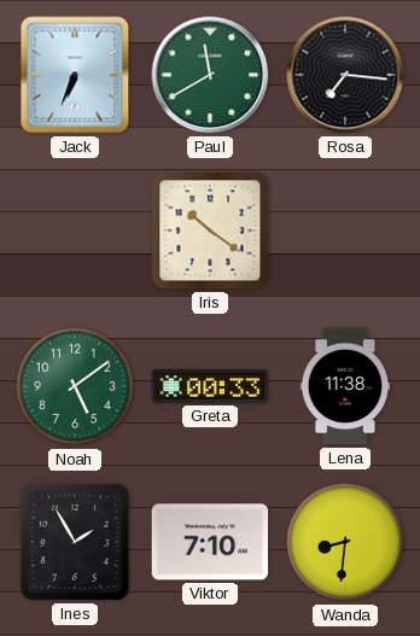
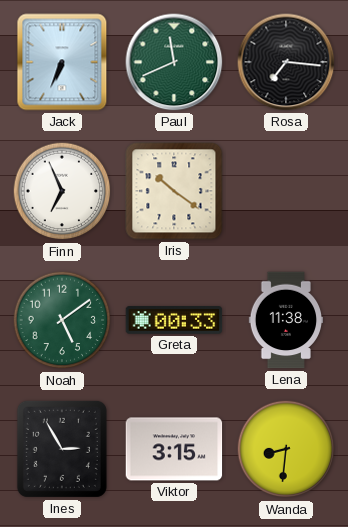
Paul: 11:40 -> 11:41
Finn: none -> 6:56
Ines: 1:55 -> 2:55
Viktor: 7:10 -> 3:15
